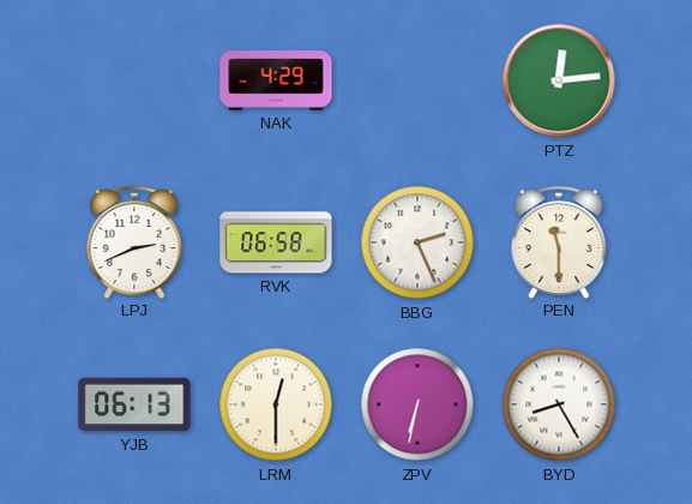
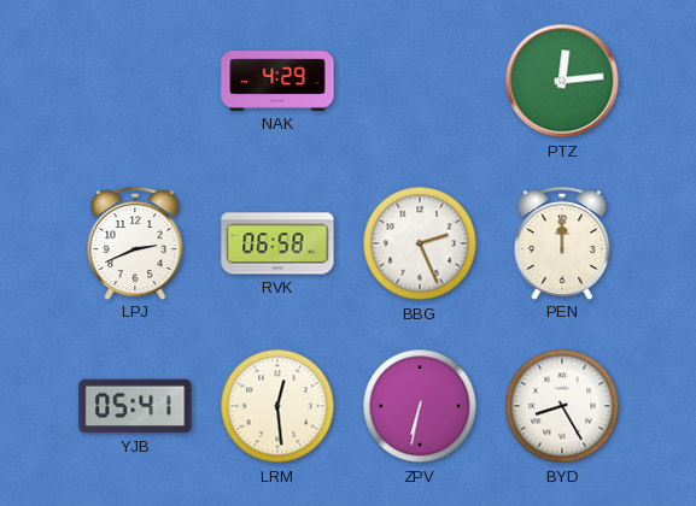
PEN: 11:30 -> 12:00
YJB: 06:13 -> 05:41
LRM: 12:30 -> 12:29
